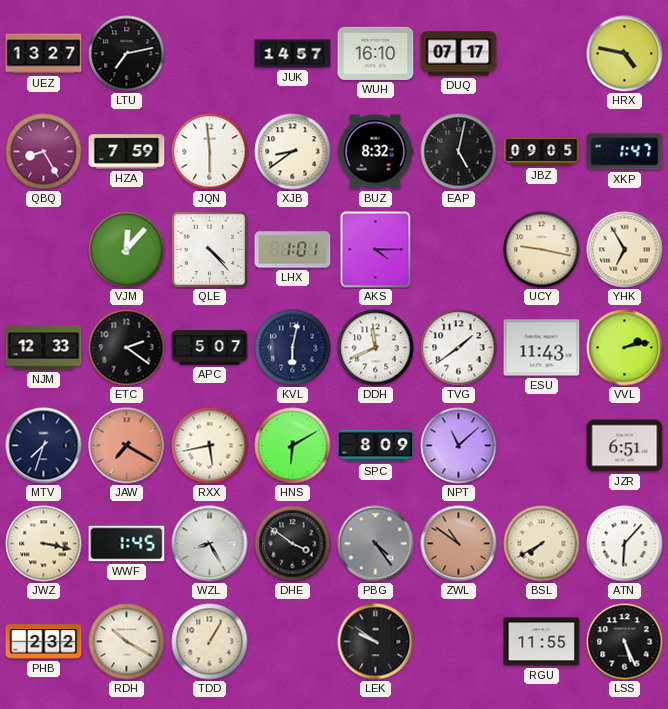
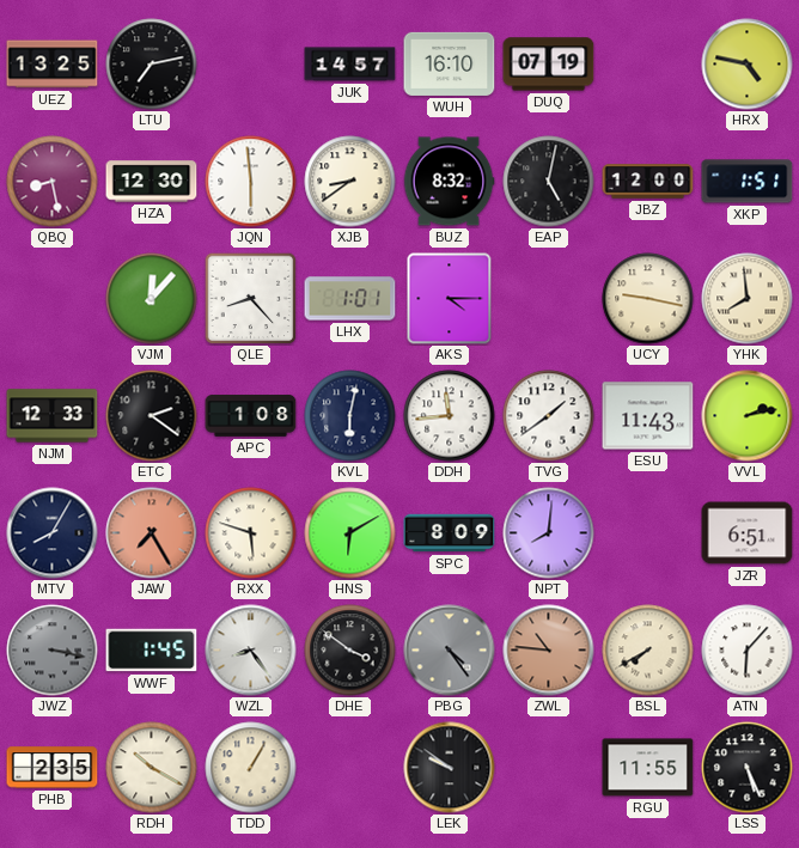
UEZ: 13:27 -> 13:25
DUQ: 07:17 -> 07:19
QBQ: 8:25 -> 8:28
HZA: 7:59 -> 12:30
JBZ: 09:05 -> 12:00
XKP: 1:47 -> 1:51
QLE: 4:23 -> 8:23
YHK: 6:55 -> 7:59
APC: 5:07 -> 1:08
DDH: 11:41 -> 11:44
MTV: 7:33 -> 8:05
JAW: 7:20 -> 7:25
RXX: 5:43 -> 5:48
NPT: 11:08 -> 8:01
JWZ dial: cream -> grey
WZL: 8:25 -> 8:24
ZWL: 10:51 -> 10:46
PHB: 2:32 -> 2:35
